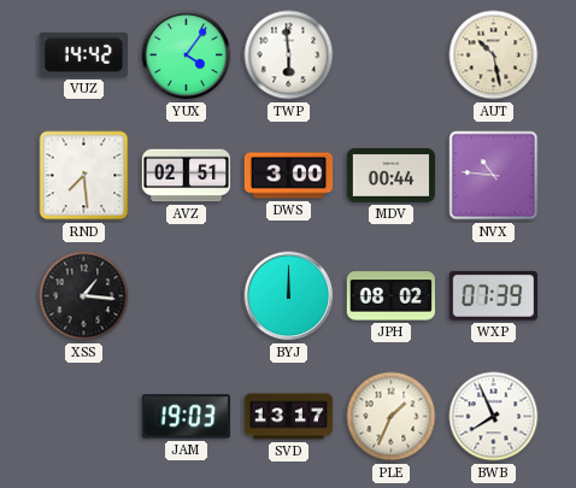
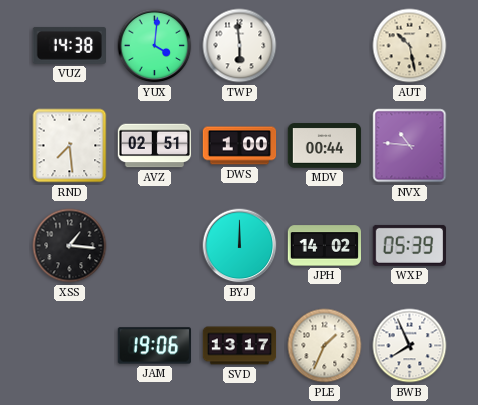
VUZ: 14:42 -> 14:38
YUX: 4:06 -> 4:01
DWS: 3:00 -> 1:00
JPH: 08:02 -> 14:02
WXP: 07:39 -> 05:39
JAM: 19:03 -> 19:06
